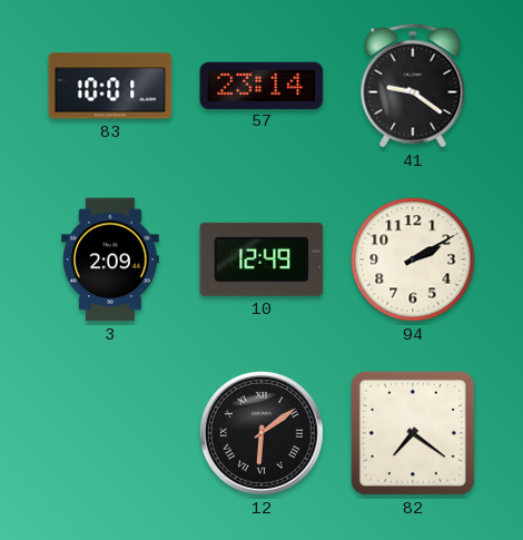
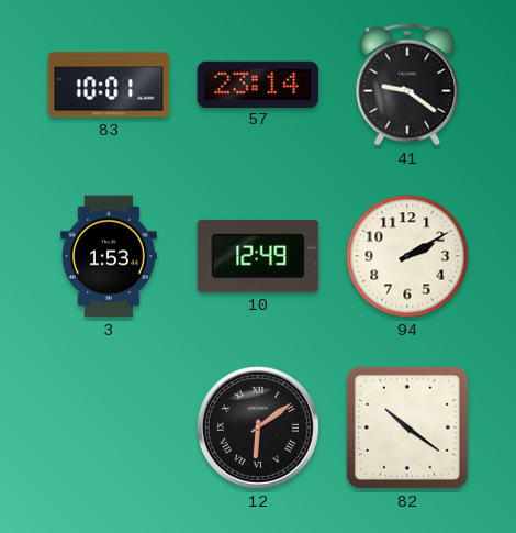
3: 2:09 -> 1:53
82: 7:21 -> 10:21
